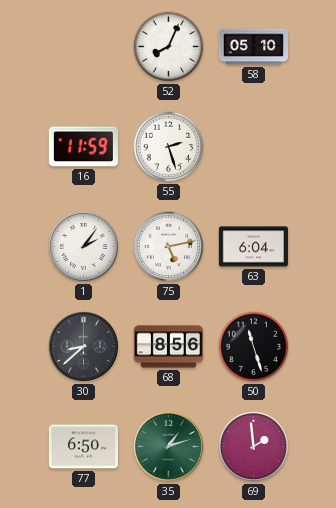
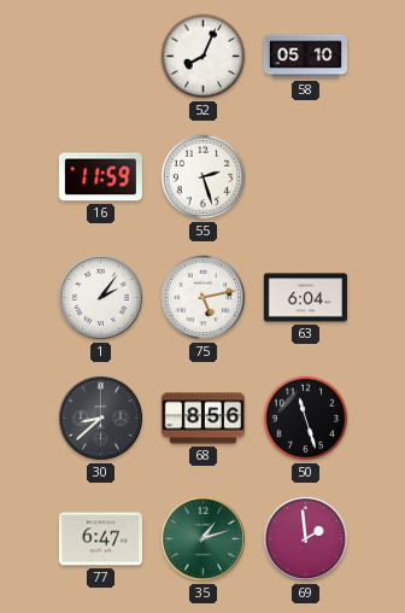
77: 6:50 -> 6:47
